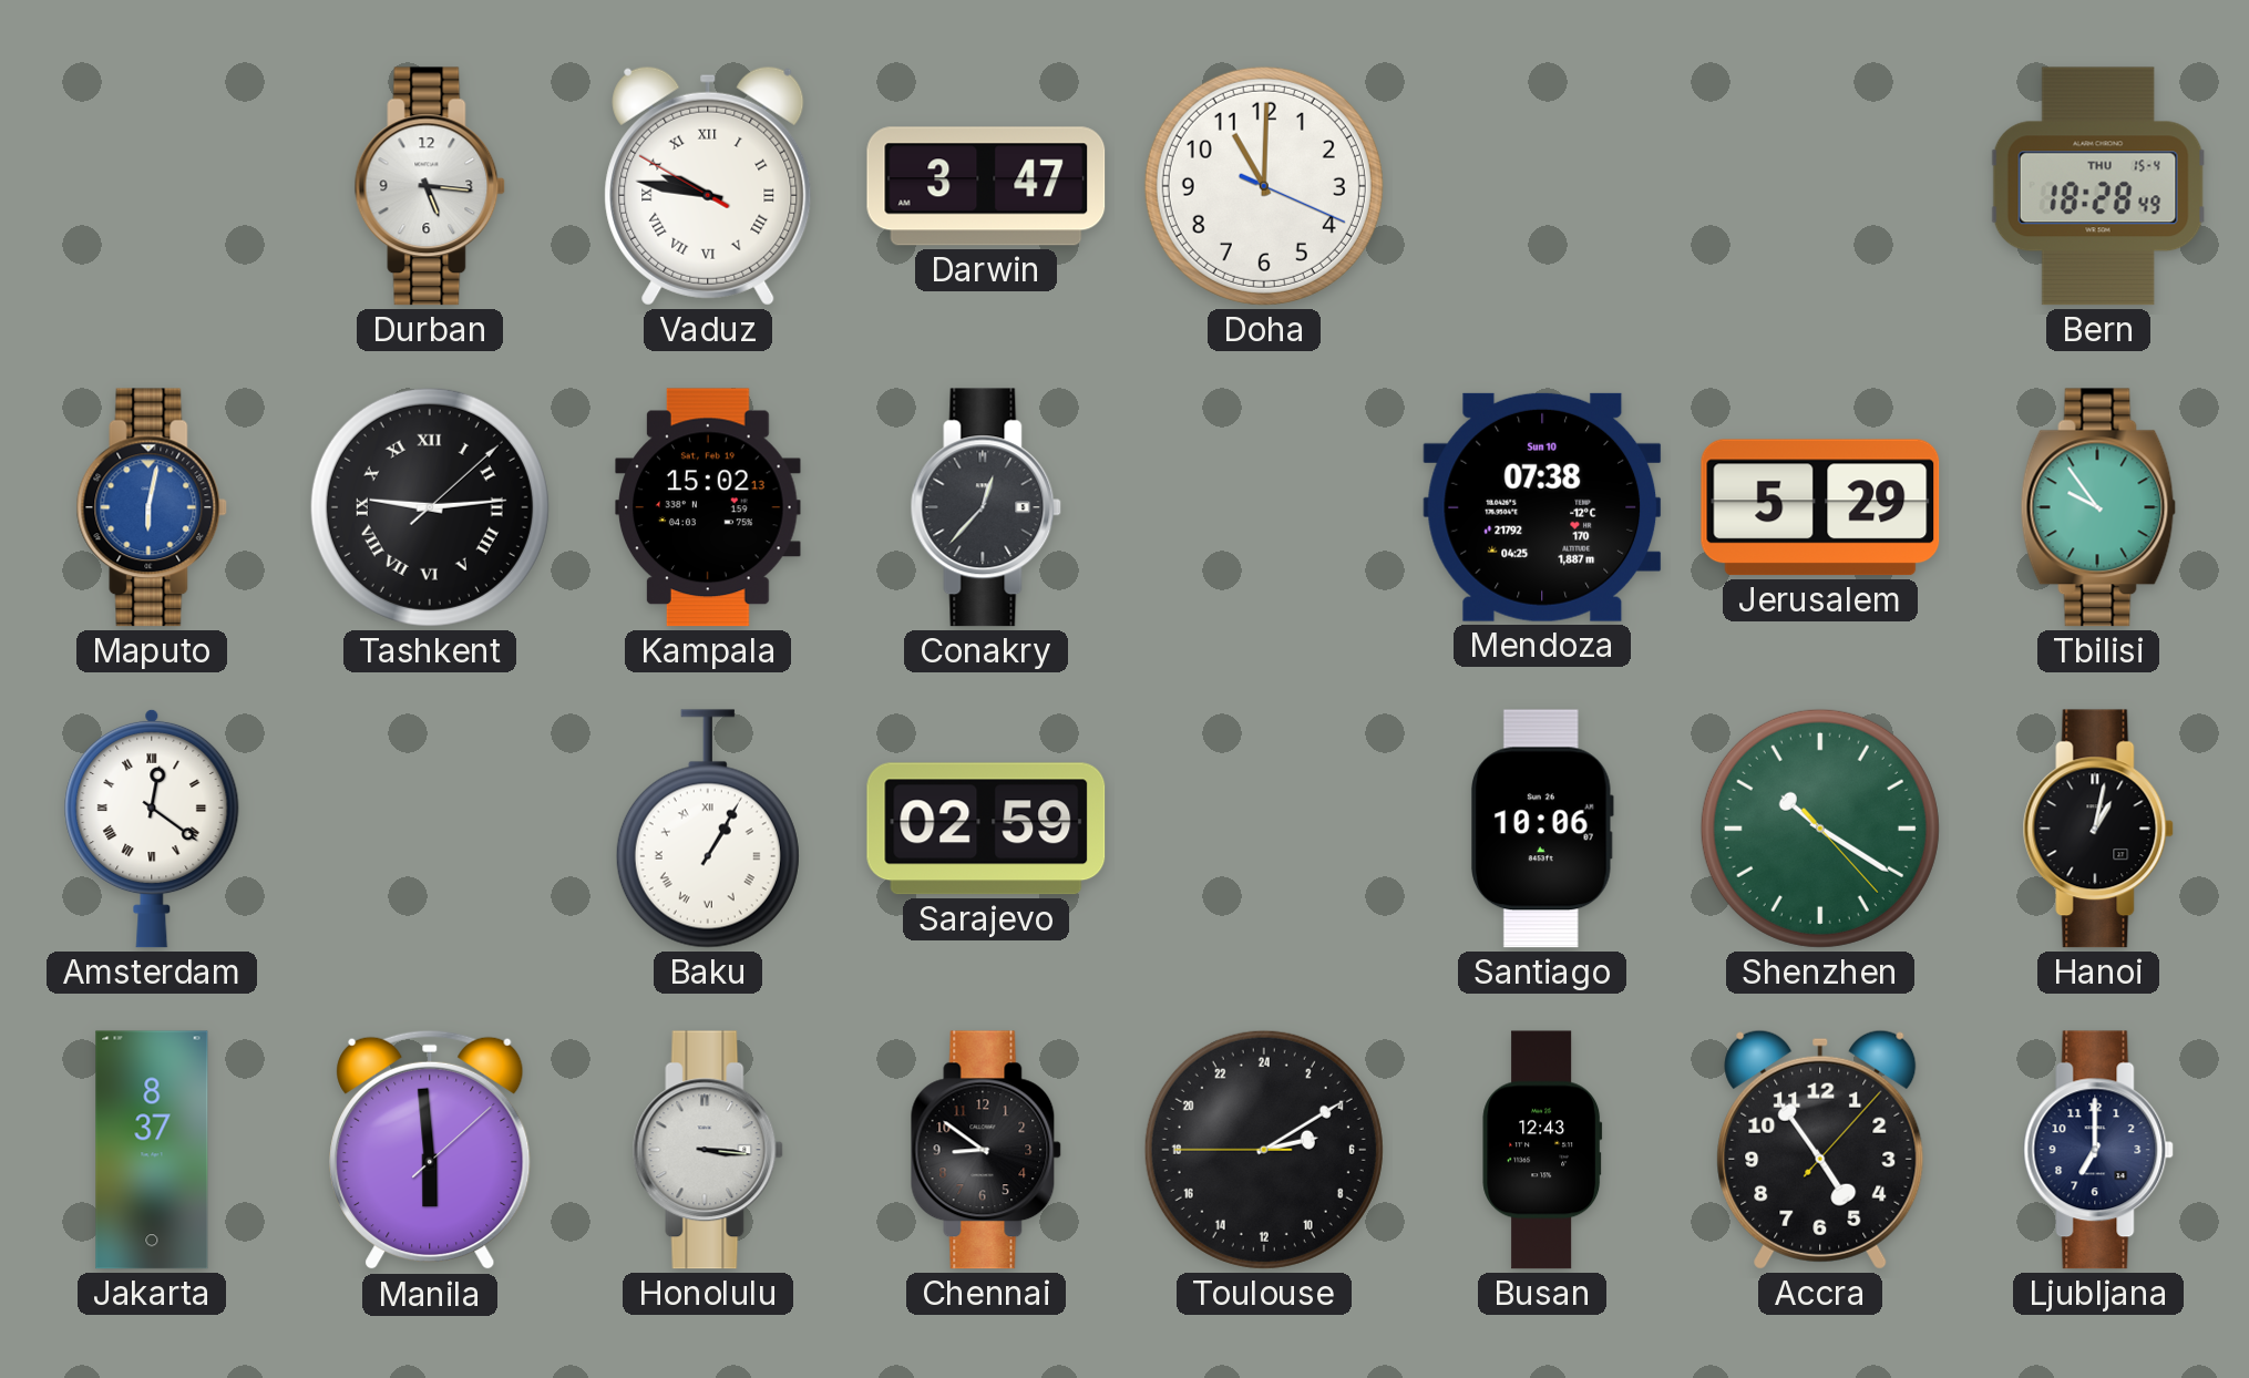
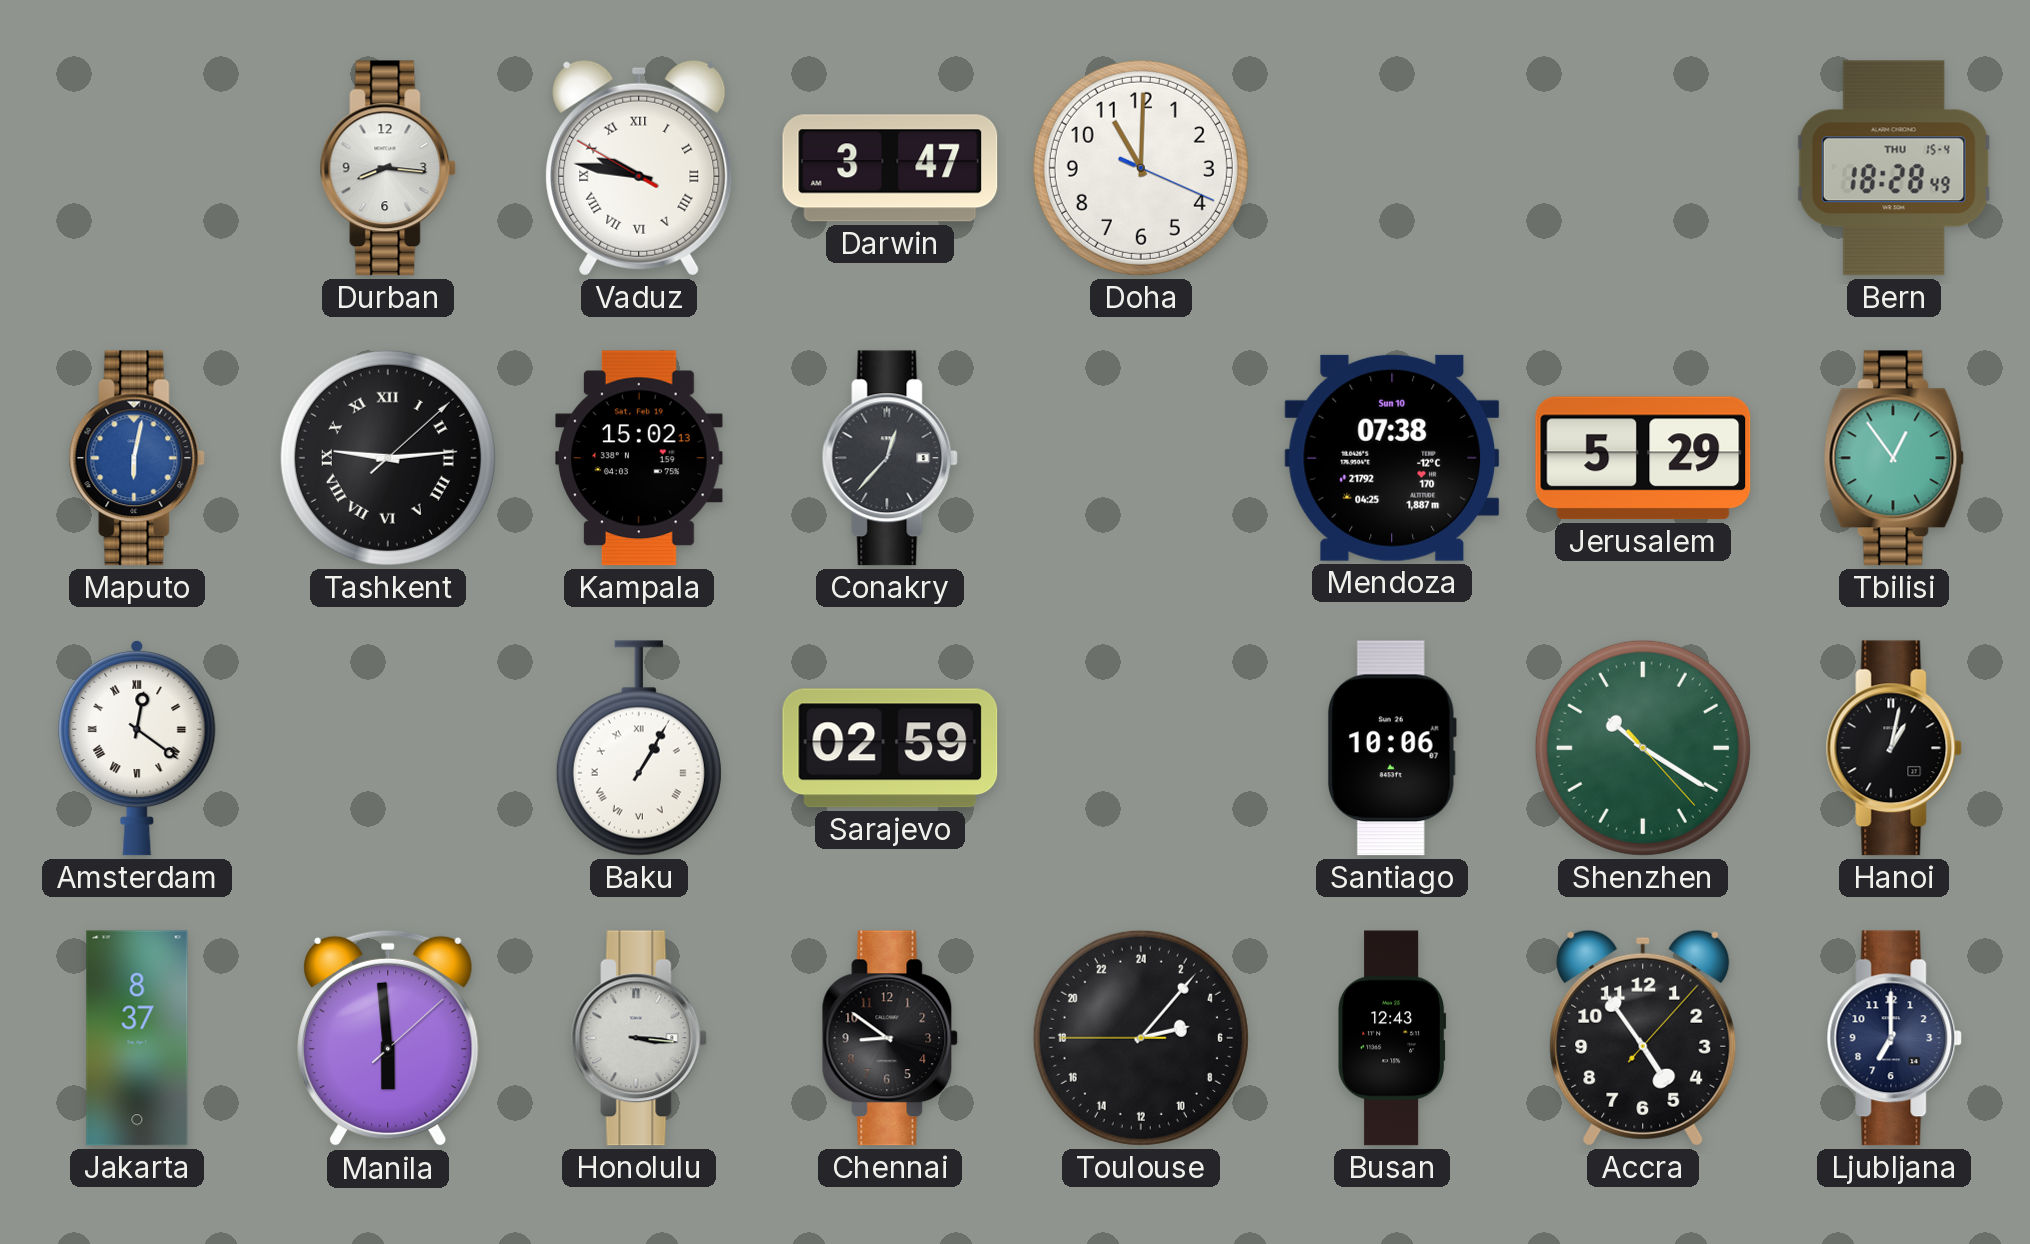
Durban: 5:16 -> 8:16
Tbilisi: 9:54 -> 12:54
Toulouse: 5:09 -> 5:06
